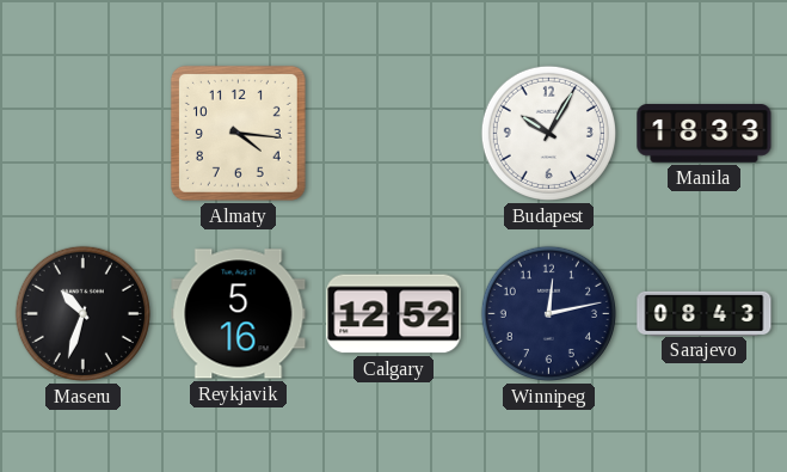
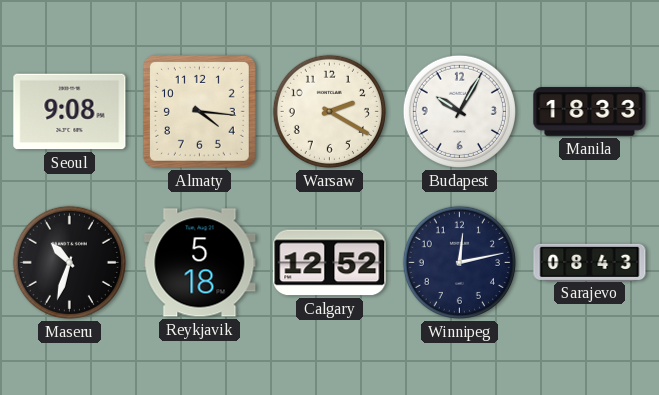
Seoul: none -> 9:08
Warsaw: none -> 2:20
Reykjavik: 5:16 -> 5:18
